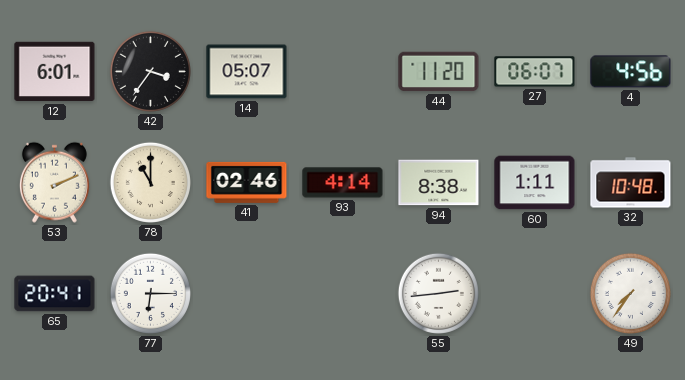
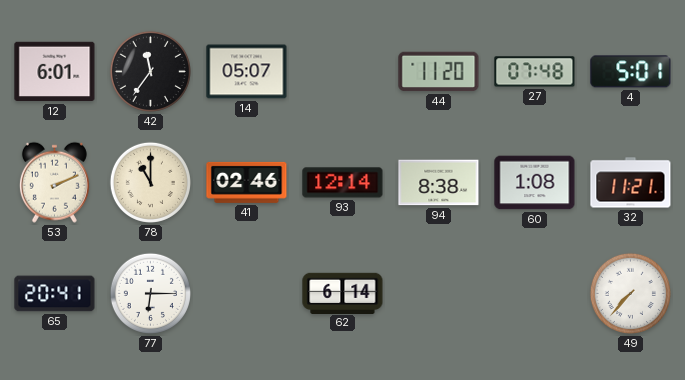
42: 3:36 -> 11:36
27: 06:07 -> 07:48
4: 4:56 -> 5:01
93: 4:14 -> 12:14
60: 1:11 -> 1:08
32: 10:48 -> 11:21
62: none -> 6:14
55: 2:44 -> none
49: 7:36 -> 7:37
